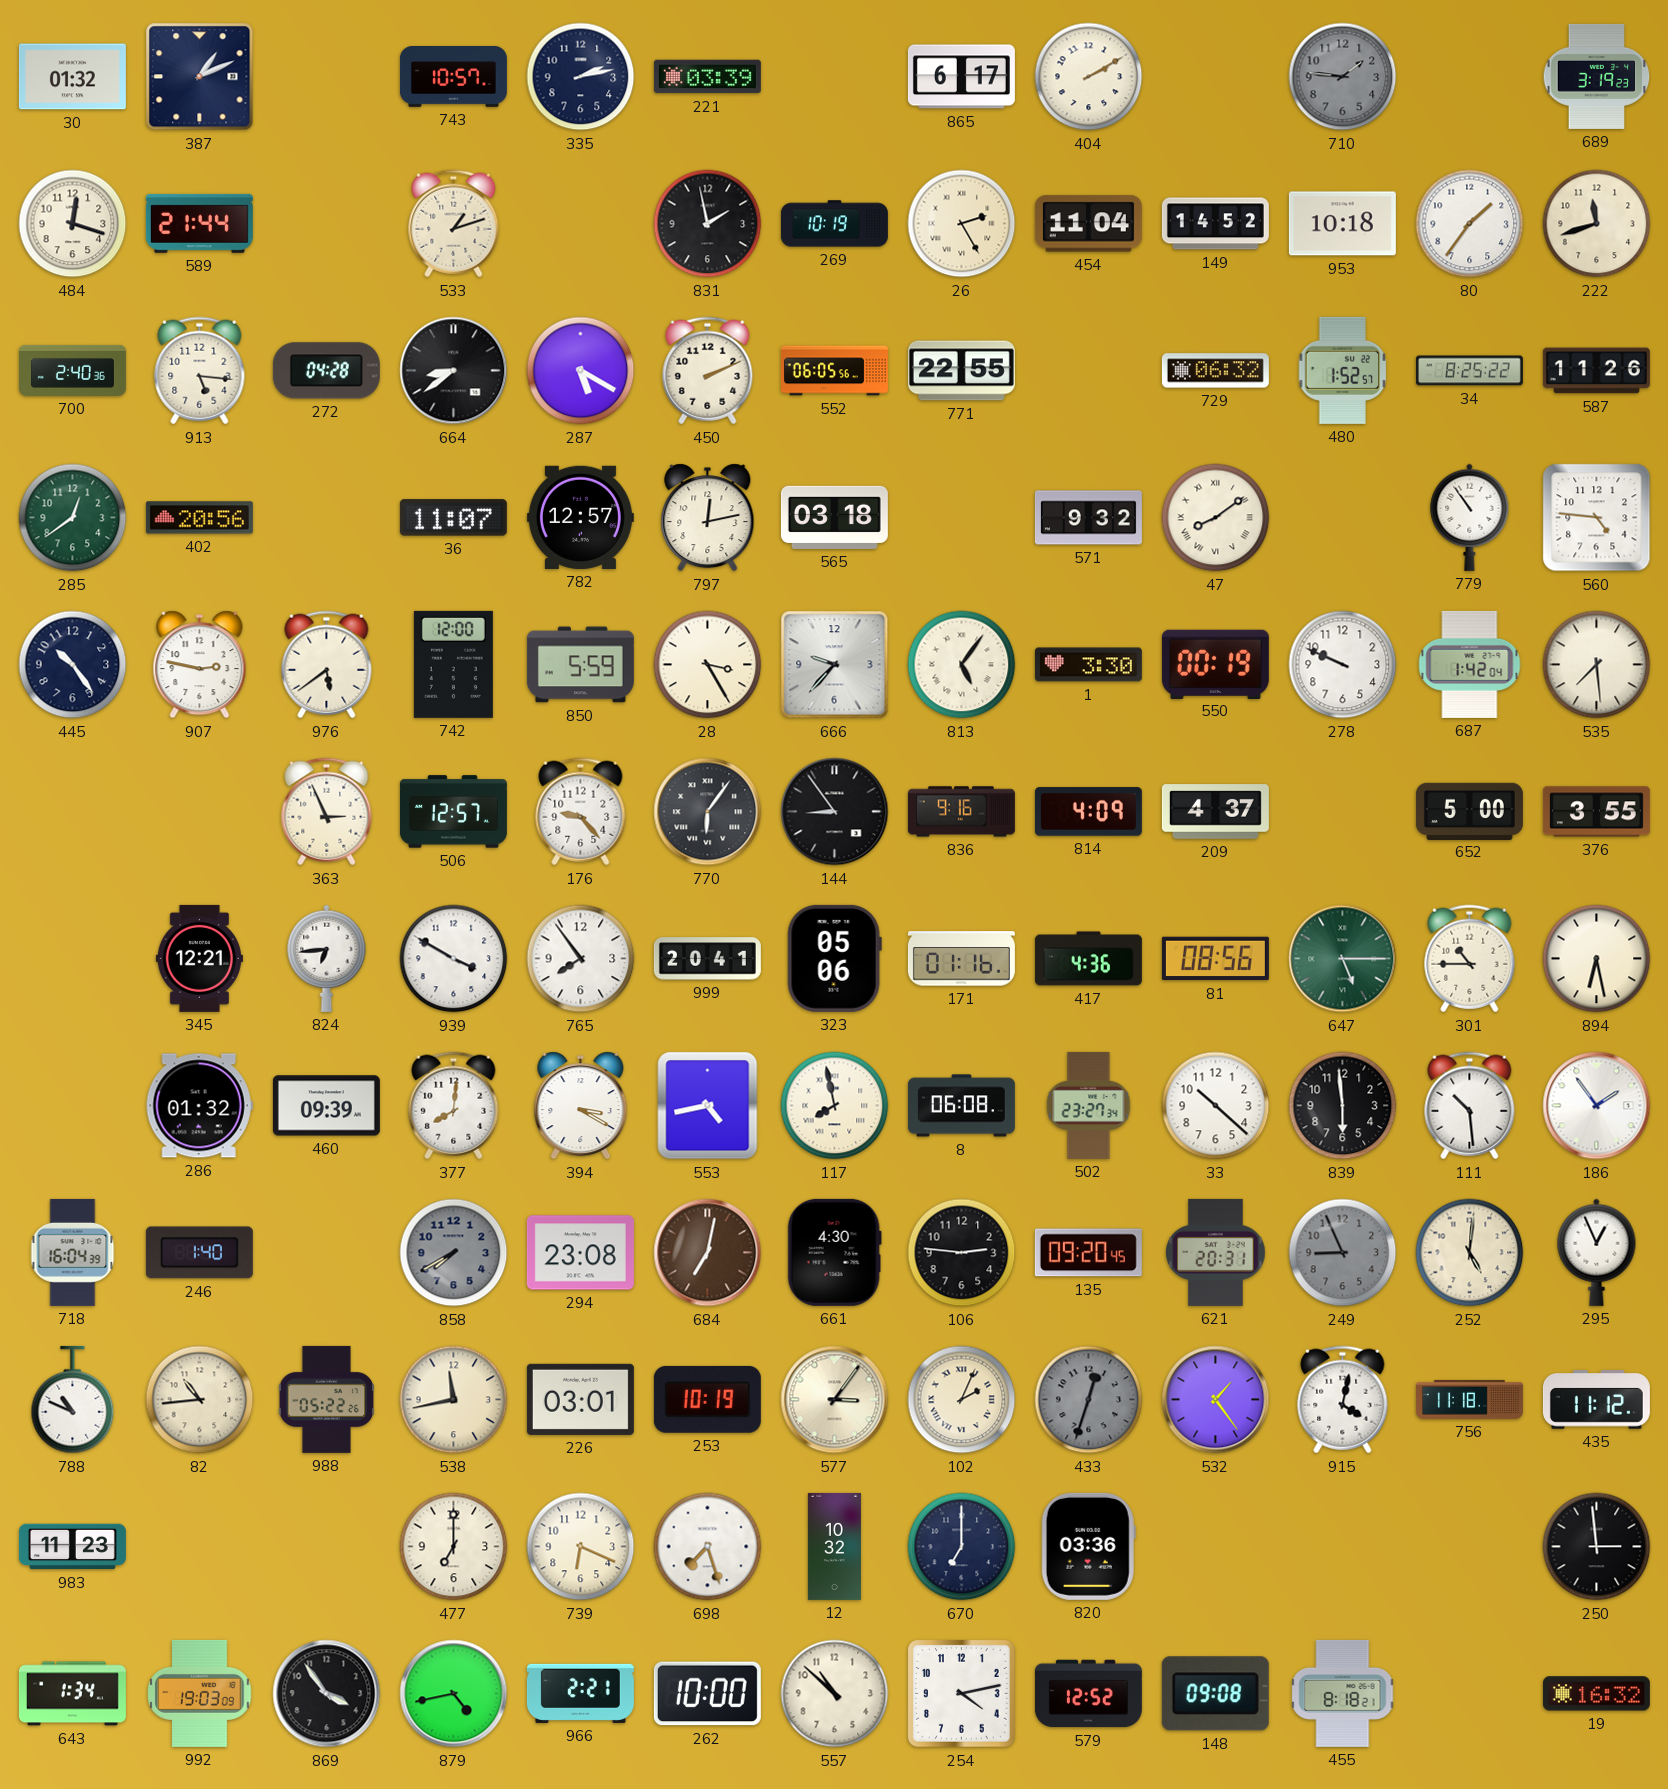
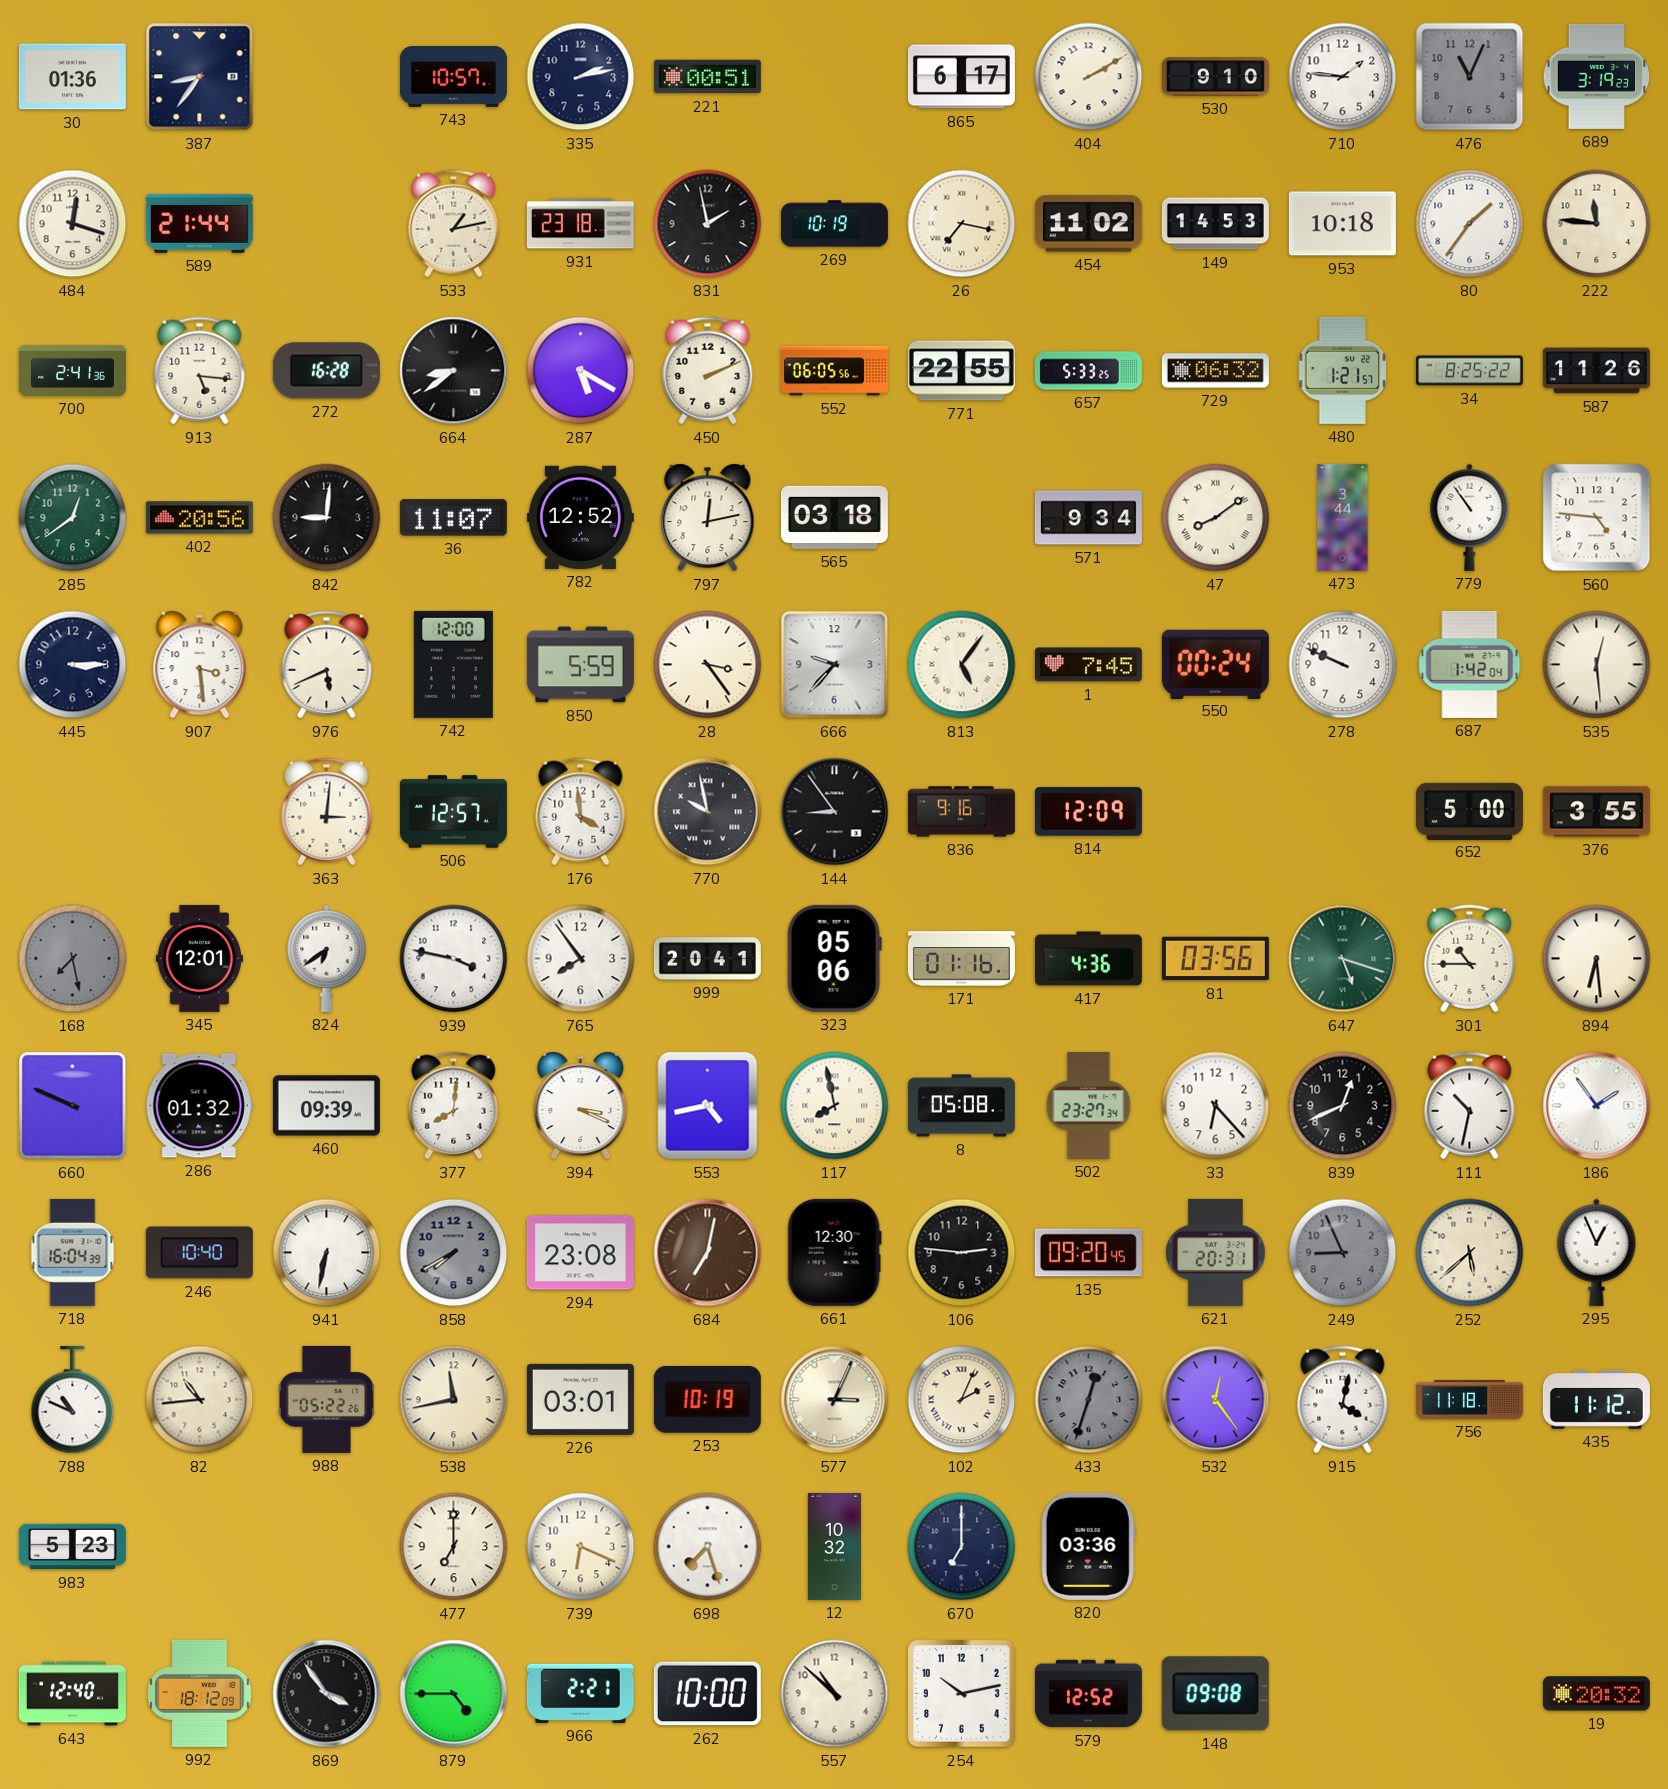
30: 01:32 -> 01:36
387: 1:11 -> 8:36
221: 03:39 -> 00:51
530: none -> 9:10
710 dial: grey -> white
476: none -> 11:04
533: 1:12 -> 1:13
931: none -> 23:18
26: 2:25 -> 7:17
454: 11:04 -> 11:02
149: 14:52 -> 14:53
222: 11:42 -> 11:46
700: 2:40 -> 2:41
272: 04:28 -> 16:28
657: none -> 5:33
480: 1:52 -> 1:21
842: none -> 9:01
782: 12:57 -> 12:52
571: 9:32 -> 9:34
473: none -> 3:44
445: 10:24 -> 3:15
907: 2:47 -> 3:29
976: 5:39 -> 5:41
28: 3:25 -> 3:24
1: 3:30 -> 7:45
550: 00:19 -> 00:24
535: 7:29 -> 12:29
363: 2:56 -> 3:01
176: 9:23 -> 3:59
770: 6:06 -> 9:58
814: 4:09 -> 12:09
209: 4:37 -> none
168: none -> 7:28
345: 12:21 -> 12:01
824: 6:44 -> 6:39
939: 3:50 -> 3:47
81: 08:56 -> 03:56
647: 5:15 -> 5:18
894: 6:28 -> 6:29
660: none -> 9:49
394: 3:20 -> 3:19
8: 06:08 -> 05:08
33: 10:22 -> 6:23
839: 5:59 -> 12:41
111: 10:29 -> 10:32
246: 1:40 -> 10:40
941: none -> 6:32
661: 4:30 -> 12:30
252: 5:01 -> 5:38
577: 3:06 -> 3:04
532: 1:24 -> 12:24
983: 11:23 -> 5:23
250: 2:59 -> none
643: 1:34 -> 12:40
992: 19:03 -> 18:12
879: 4:43 -> 4:45
254: 4:13 -> 10:13
455: 8:18 -> none
19: 16:32 -> 20:32
